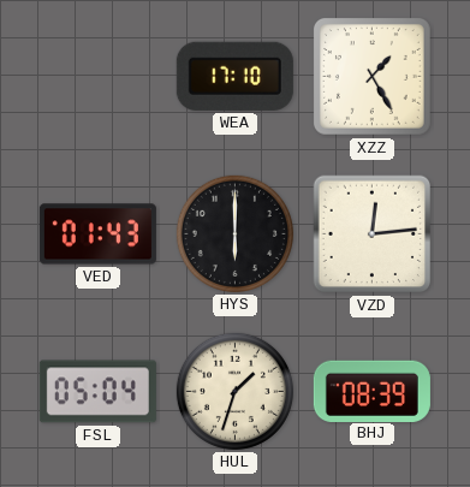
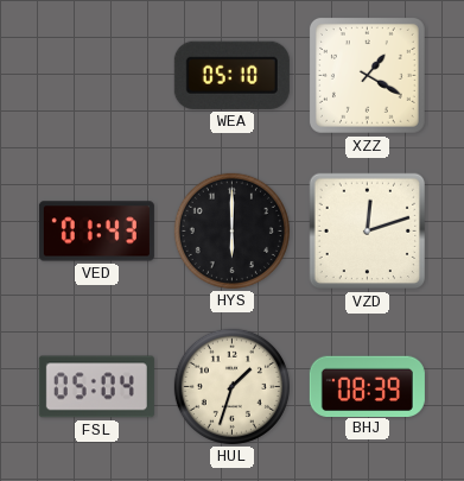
WEA: 17:10 -> 05:10
XZZ: 1:25 -> 1:20
VZD: 12:14 -> 12:12
